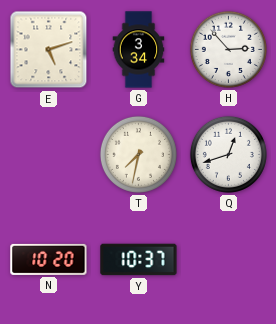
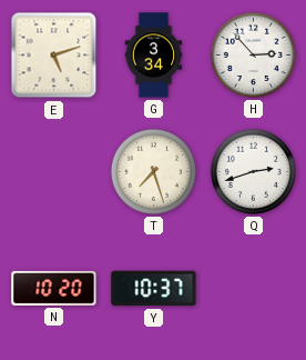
T: 7:32 -> 7:27
Q: 12:42 -> 2:42
